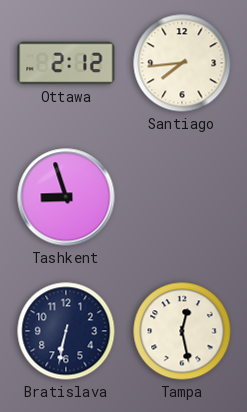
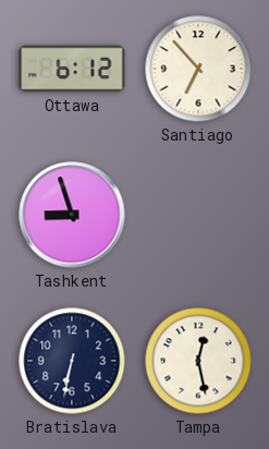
Ottawa: 2:12 -> 6:12
Santiago: 7:44 -> 6:53
